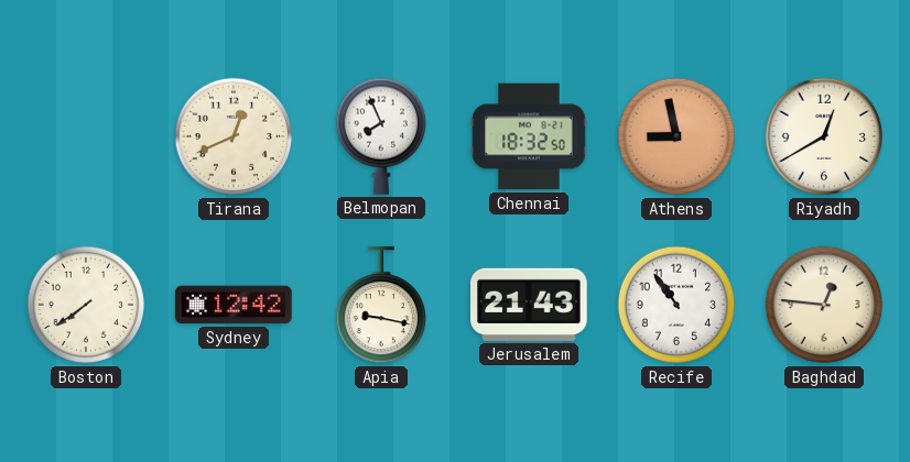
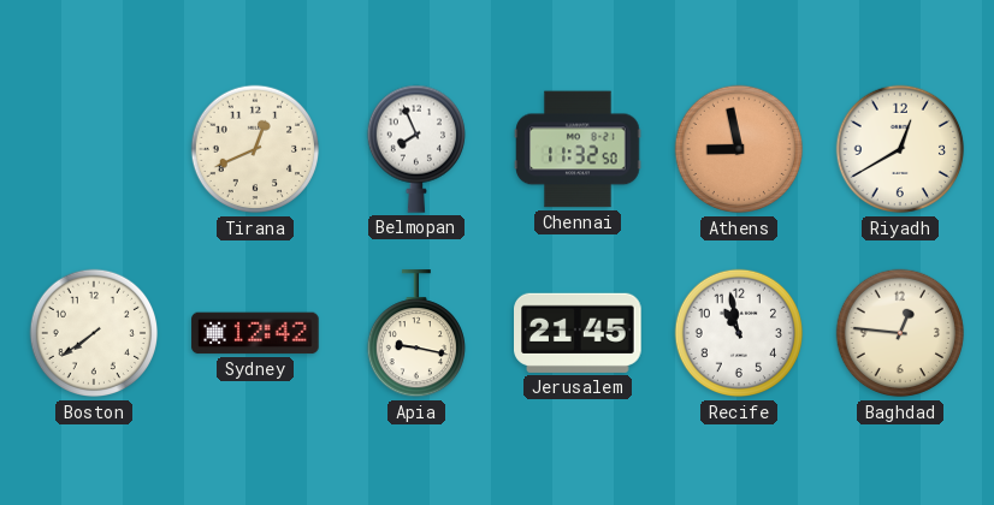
Chennai: 18:32 -> 11:32
Jerusalem: 21:43 -> 21:45
Recife: 10:54 -> 10:58
